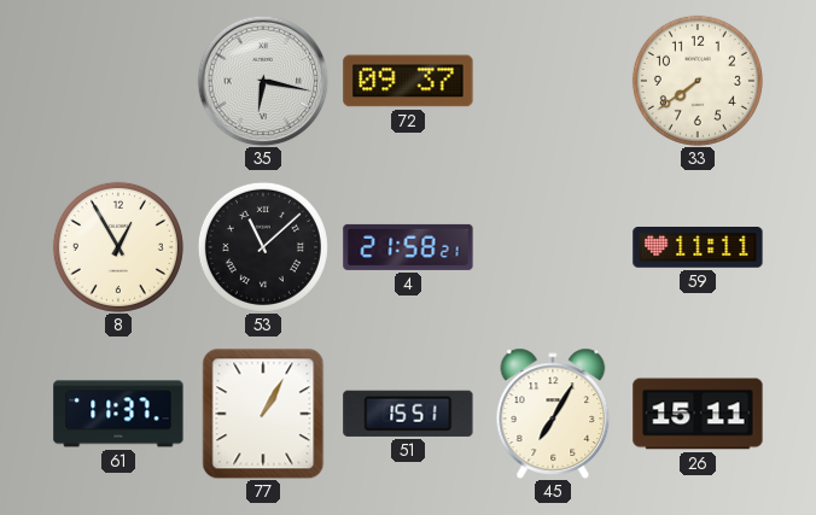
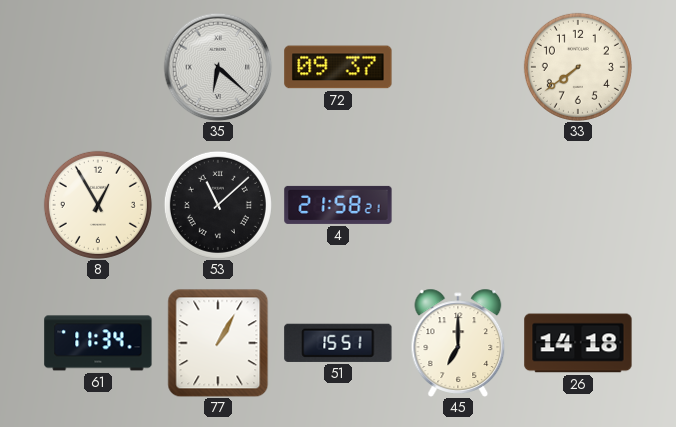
35: 6:17 -> 6:22
59: 11:11 -> none
61: 11:37 -> 11:34
45: 7:05 -> 7:00
26: 15:11 -> 14:18
